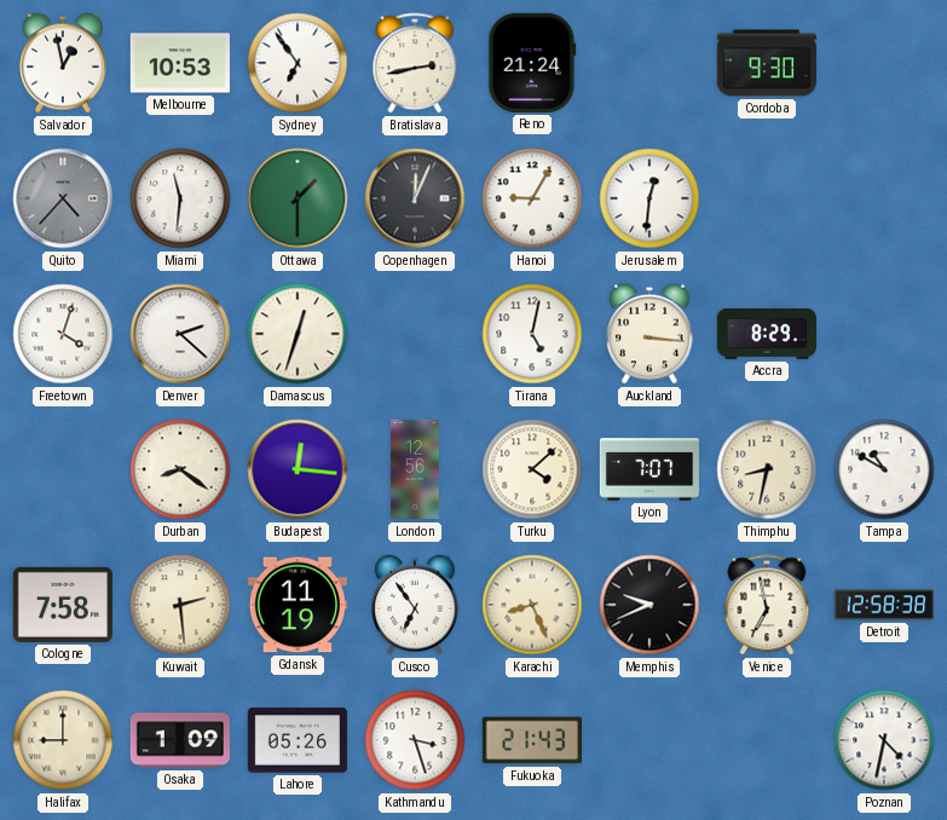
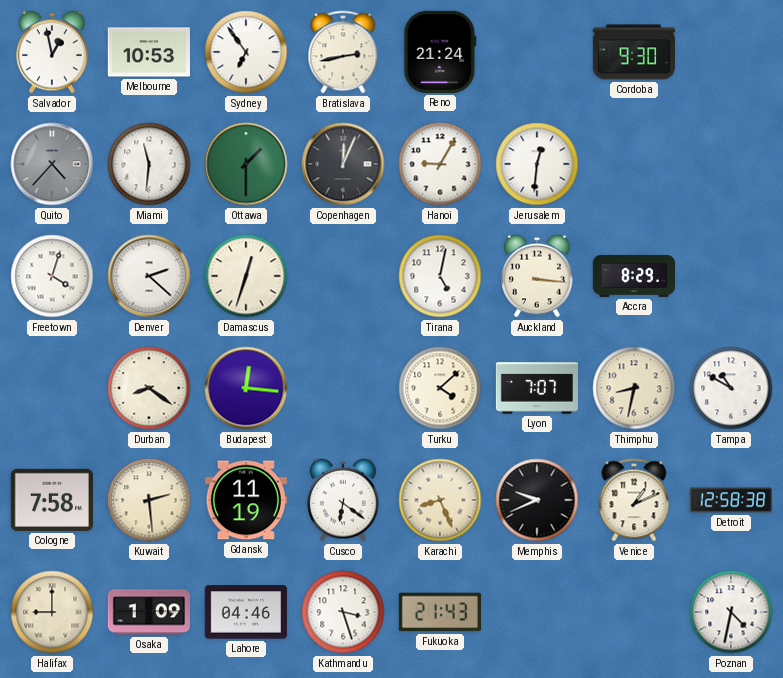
London: 12:56 -> none
Cusco: 6:54 -> 6:21
Venice: 6:58 -> 1:11
Lahore: 05:26 -> 04:46
